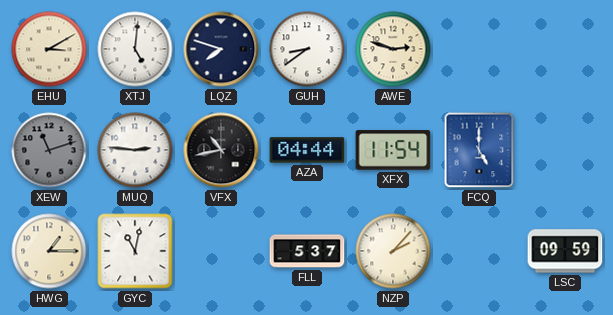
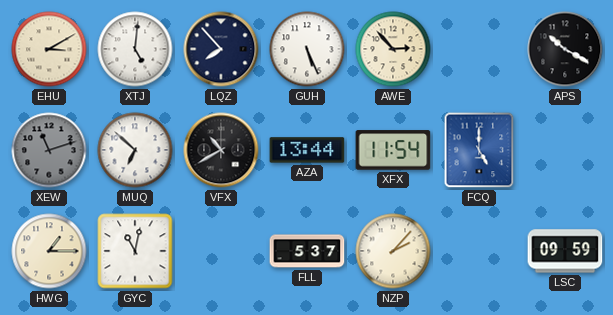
LQZ: 7:48 -> 7:53
GUH: 8:39 -> 5:26
AWE: 2:48 -> 2:53
APS: none -> 10:20
MUQ: 2:46 -> 6:52
VFX: 10:43 -> 10:40
AZA: 04:44 -> 13:44
